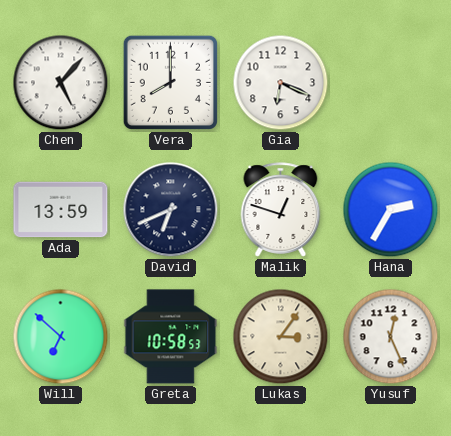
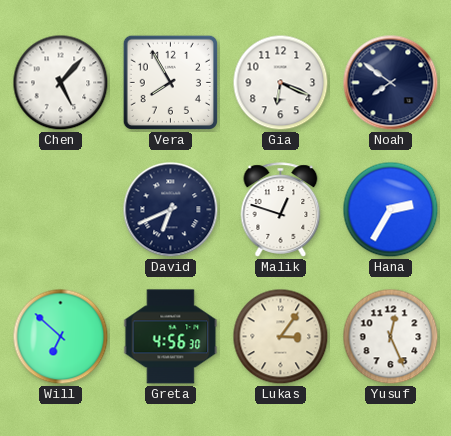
Vera: 8:00 -> 7:55
Noah: none -> 7:51
Ada: 13:59 -> none
Greta: 10:58 -> 4:56
